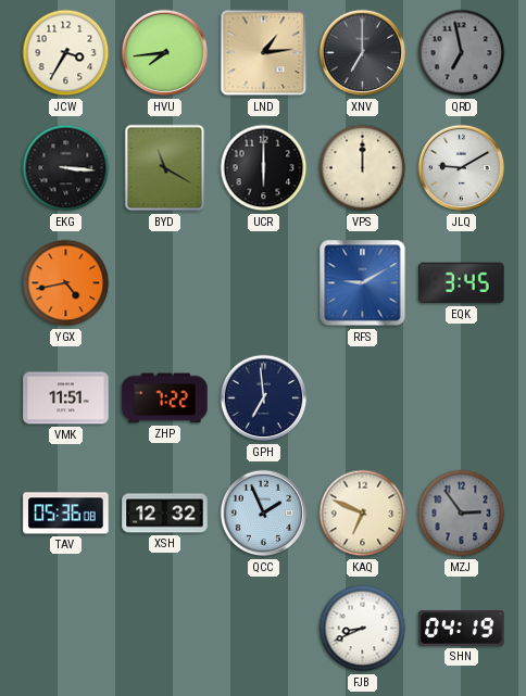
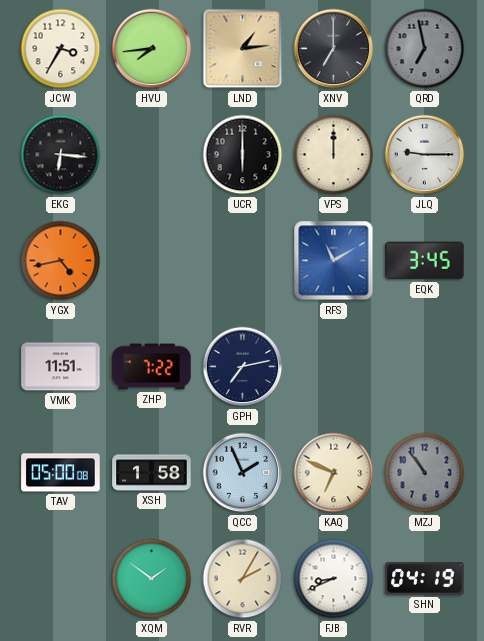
EKG: 3:16 -> 6:16
BYD: 11:20 -> none
JLQ: 9:10 -> 9:15
RFS: 9:10 -> 11:10
GPH: 6:59 -> 7:13
TAV: 05:36 -> 05:00
XSH: 12:32 -> 1:58
MZJ: 2:54 -> 10:54
XQM: none -> 1:51
RVR: none -> 2:05
